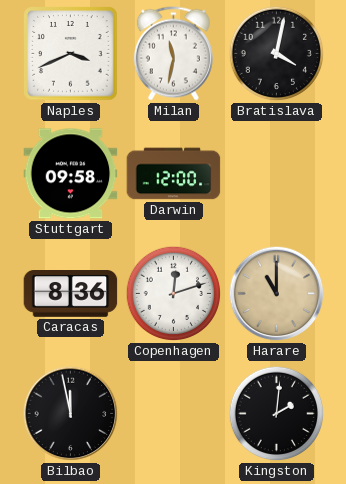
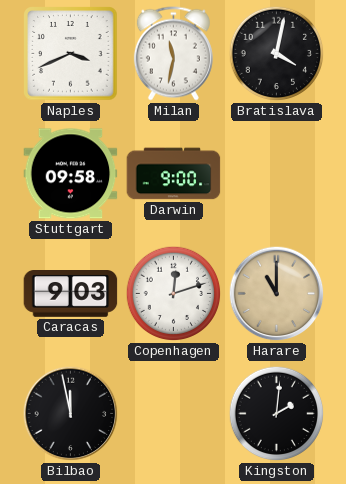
Darwin: 12:00 -> 9:00
Caracas: 8:36 -> 9:03
